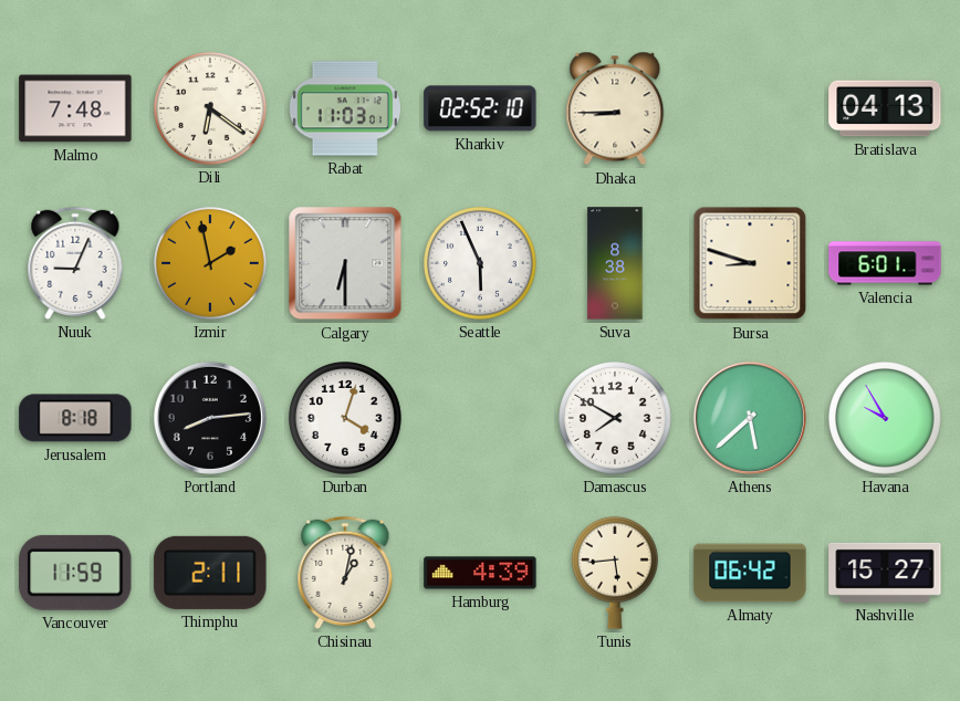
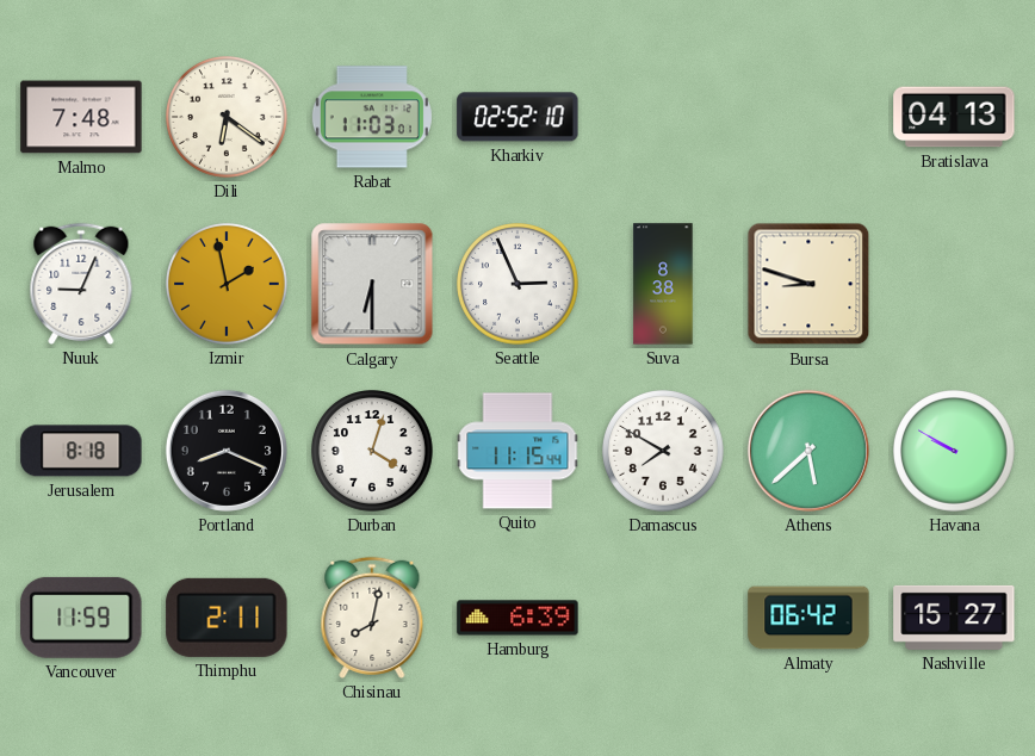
Dhaka: 8:45 -> none
Seattle: 5:56 -> 2:56
Valencia: 6:01 -> none
Portland: 8:14 -> 8:19
Quito: none -> 11:15
Havana: 9:55 -> 9:50
Chisinau: 1:02 -> 8:02
Hamburg: 4:39 -> 6:39
Tunis: 5:44 -> none
